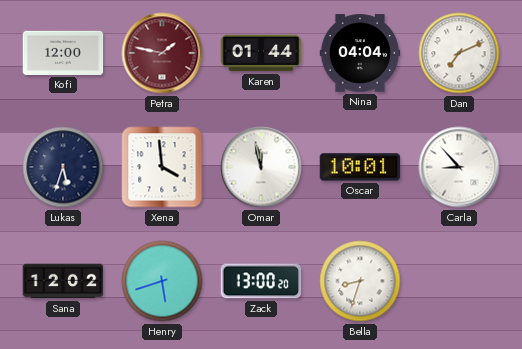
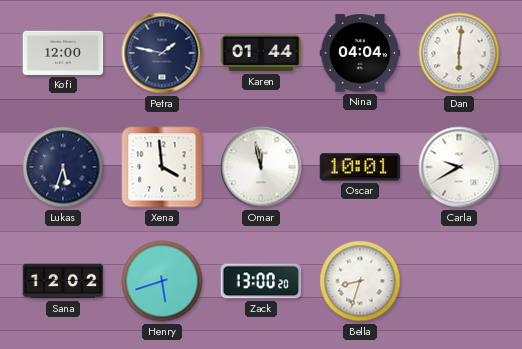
Petra dial: burgundy -> navy
Dan: 7:11 -> 6:01
Carla: 8:53 -> 9:40
